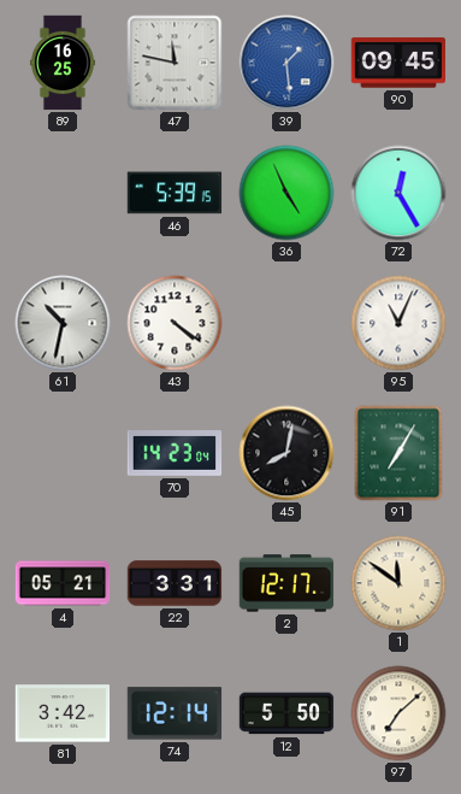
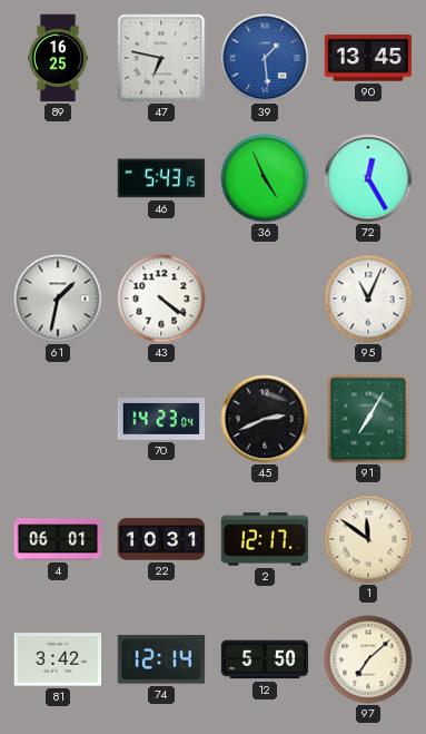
47: 11:47 -> 6:47
90: 09:45 -> 13:45
46: 5:39 -> 5:43
61: 10:32 -> 1:32
45: 8:02 -> 2:41
4: 05:21 -> 06:01
22: 3:31 -> 10:31
